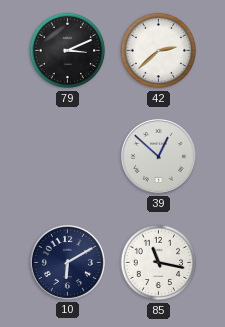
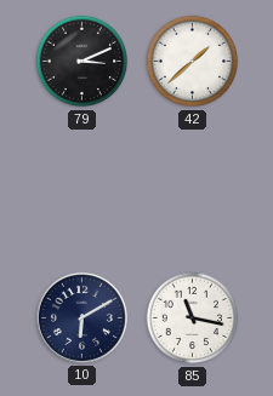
42: 2:38 -> 1:38
39: 12:52 -> none
